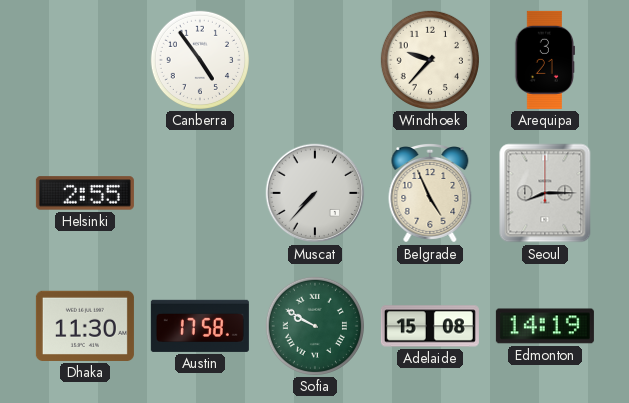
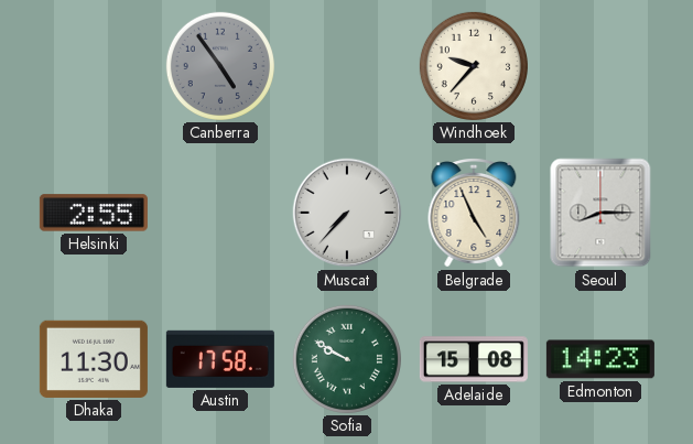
Canberra dial: white -> grey
Arequipa: 3:21 -> none
Edmonton: 14:19 -> 14:23
